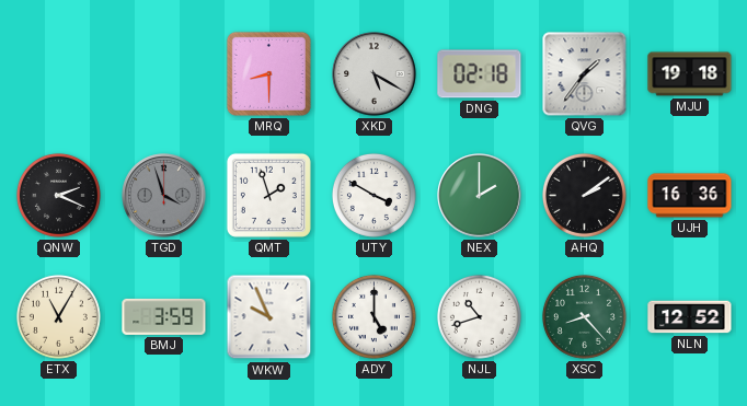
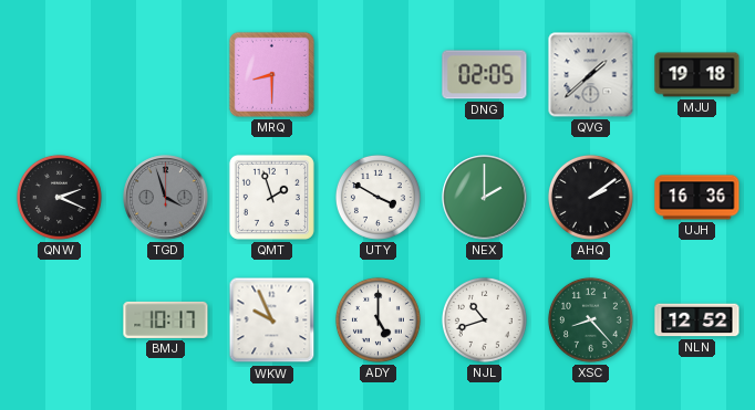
XKD: 5:20 -> none
DNG: 02:18 -> 02:05
QVG: 1:36 -> 1:38
ETX: 11:05 -> none
BMJ: 3:59 -> 10:17
